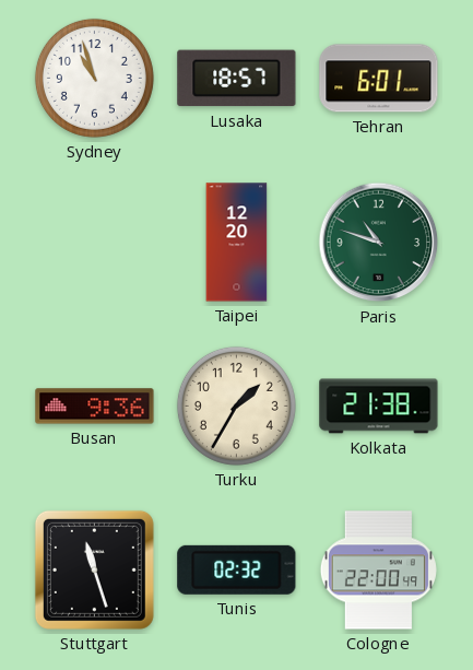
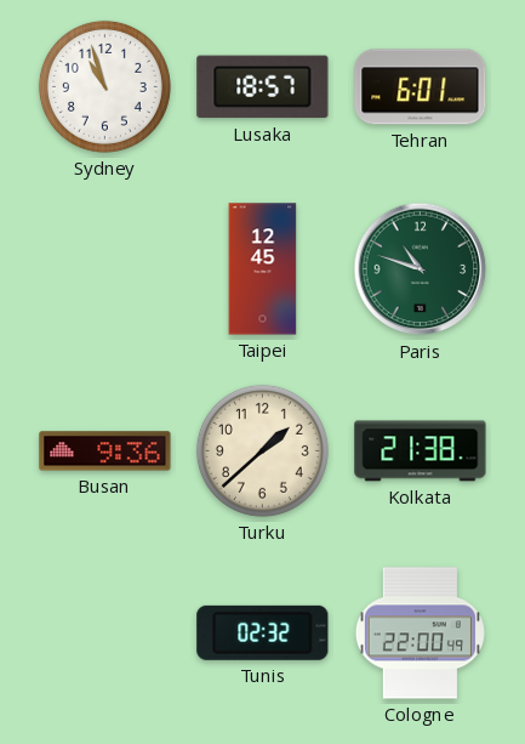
Taipei: 12:20 -> 12:45
Turku: 1:35 -> 1:38
Stuttgart: 11:27 -> none
